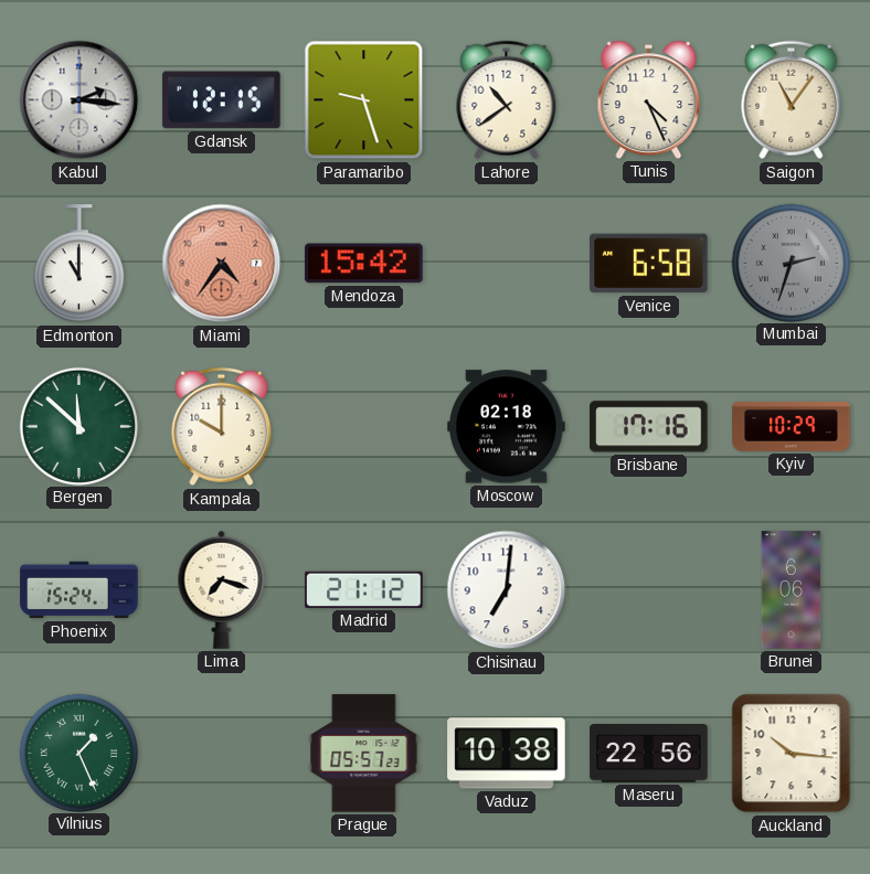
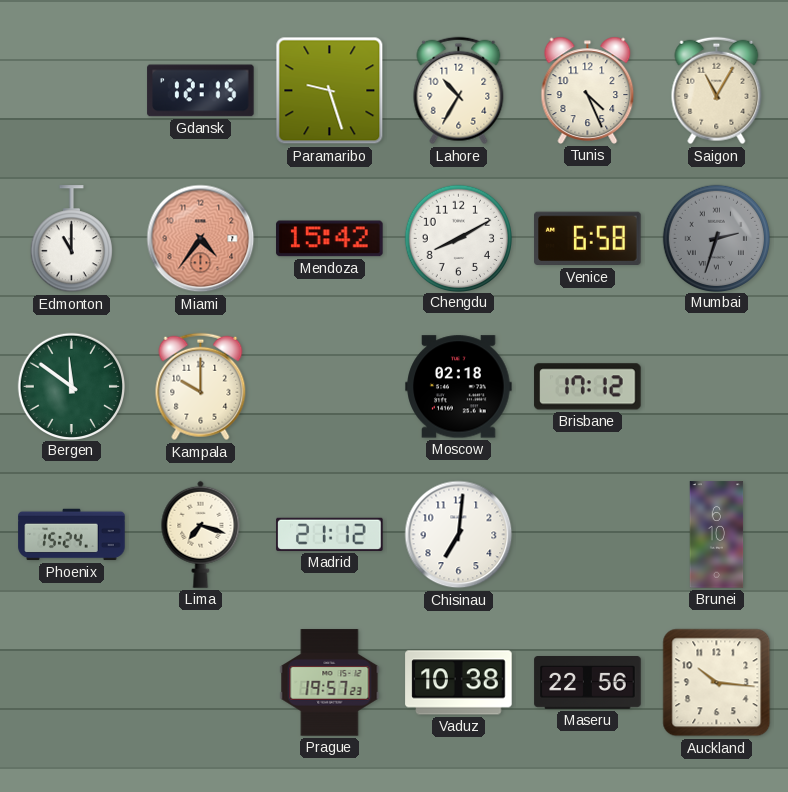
Kabul: 2:16 -> none
Lahore: 10:39 -> 10:35
Saigon: 11:06 -> 11:05
Chengdu: none -> 8:10
Bergen: 11:52 -> 11:51
Brisbane: 17:16 -> 17:12
Kyiv: 10:29 -> none
Brunei: 6:06 -> 6:10
Vilnius: 1:26 -> none
Prague: 05:57 -> 19:57
